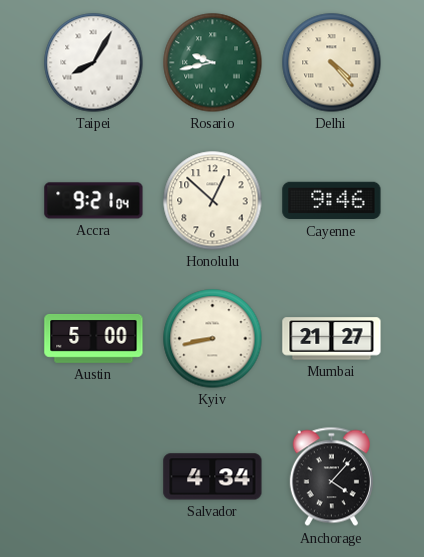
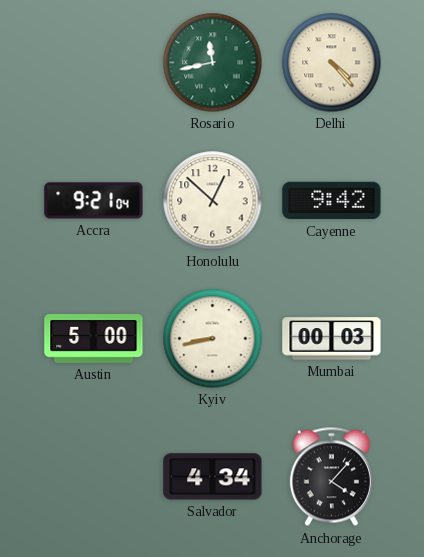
Taipei: 8:05 -> none
Rosario: 9:43 -> 11:43
Cayenne: 9:46 -> 9:42
Mumbai: 21:27 -> 00:03
